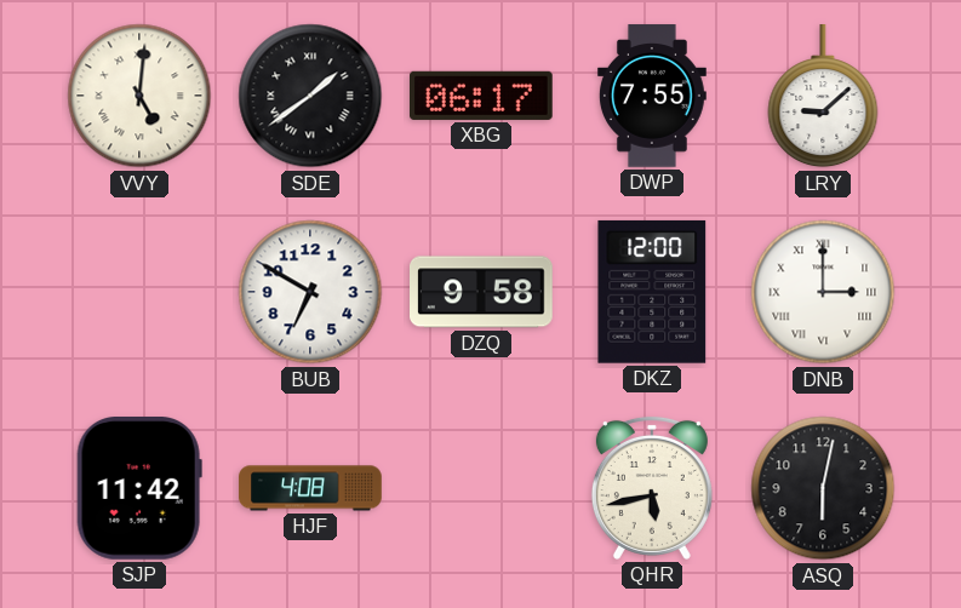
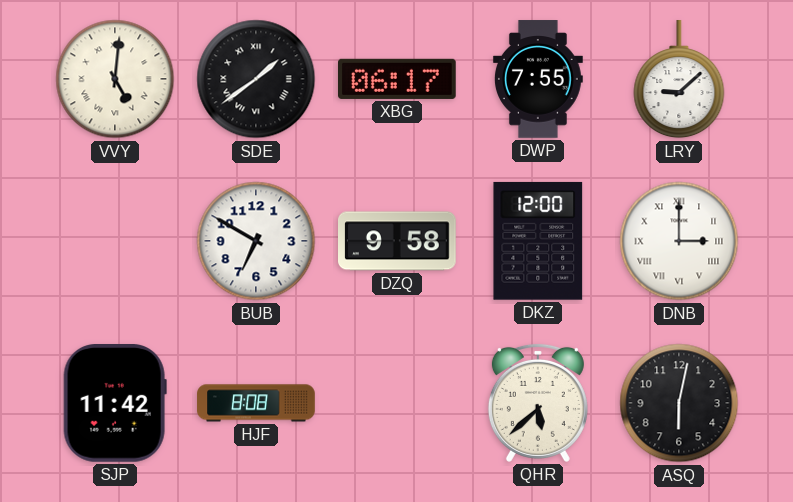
HJF: 4:08 -> 8:08
QHR: 5:43 -> 5:38
